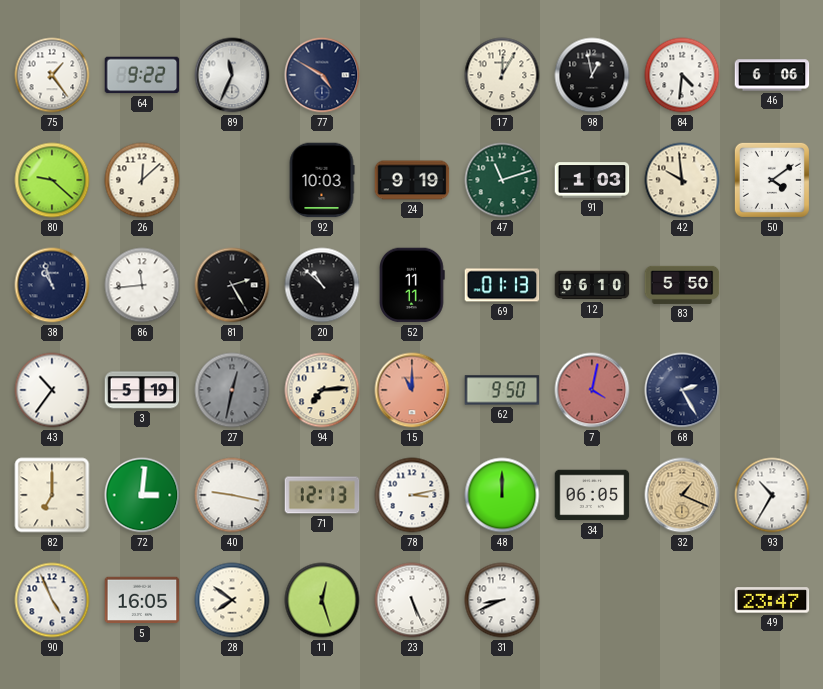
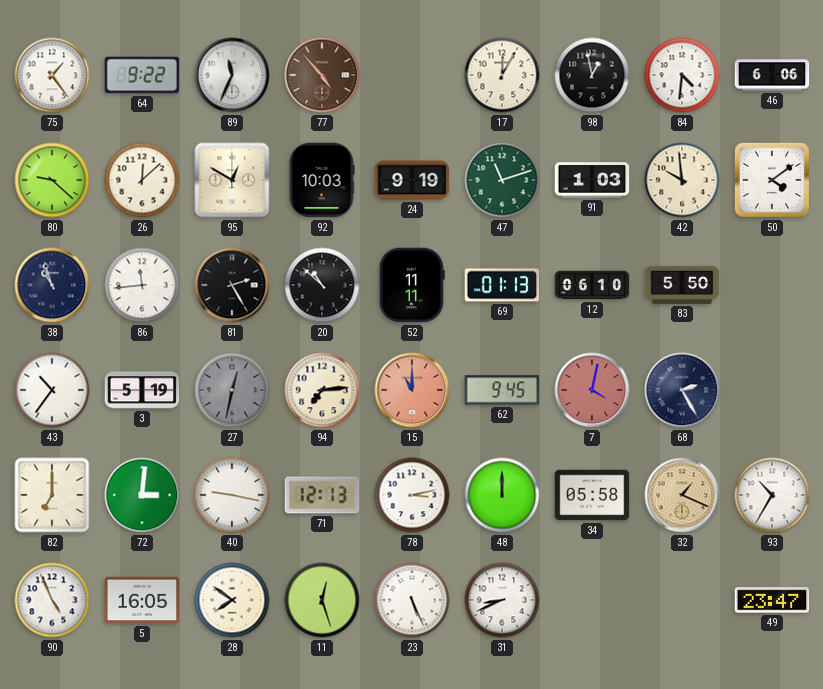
77: 4:50 -> 4:53
77 dial: navy -> brown
95: none -> 12:50
62: 9:50 -> 9:45
34: 06:05 -> 05:58
